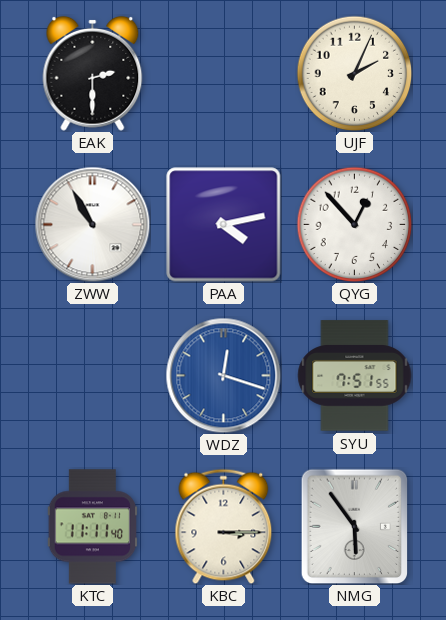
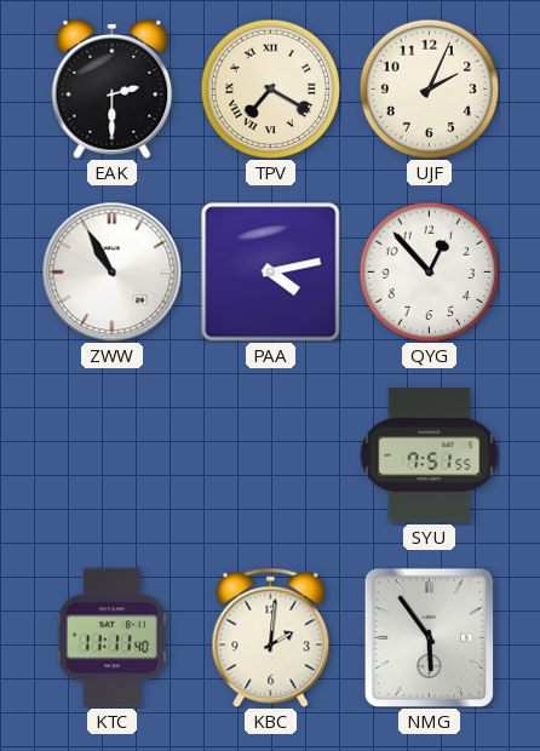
TPV: none -> 7:20
WDZ: 12:18 -> none
KBC: 3:15 -> 2:01
